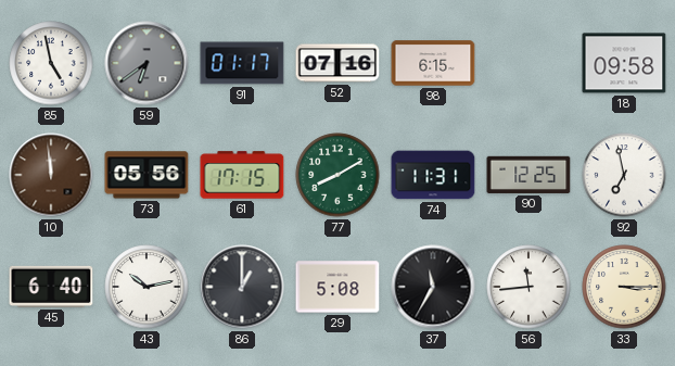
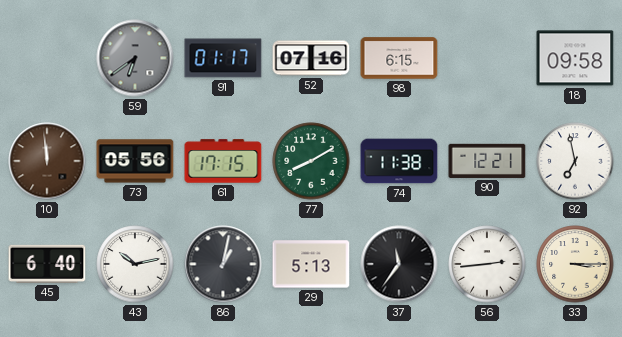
85: 4:58 -> none
74: 11:31 -> 11:38
90: 12:25 -> 12:21
86: 1:00 -> 1:02
29: 5:08 -> 5:13
37: 11:35 -> 11:36
56: 11:44 -> 2:44
